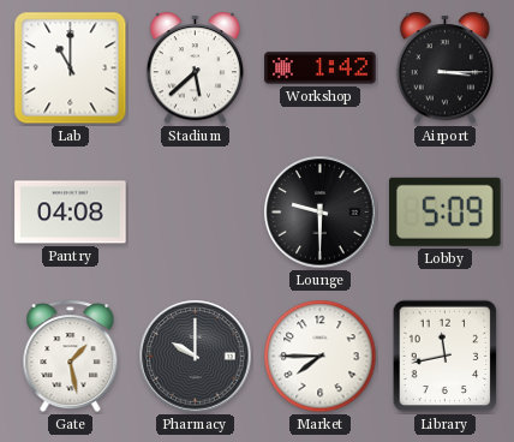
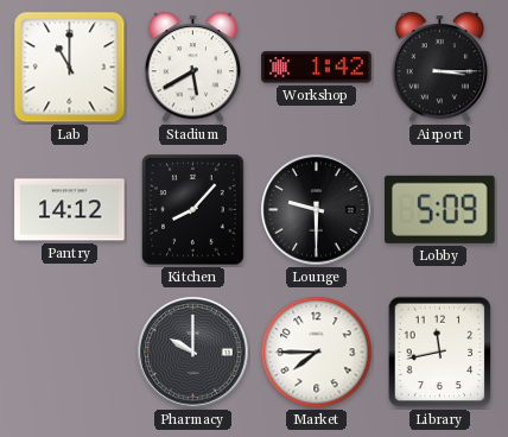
Stadium: 5:38 -> 5:40
Pantry: 04:08 -> 14:12
Kitchen: none -> 8:07
Gate: 1:28 -> none
